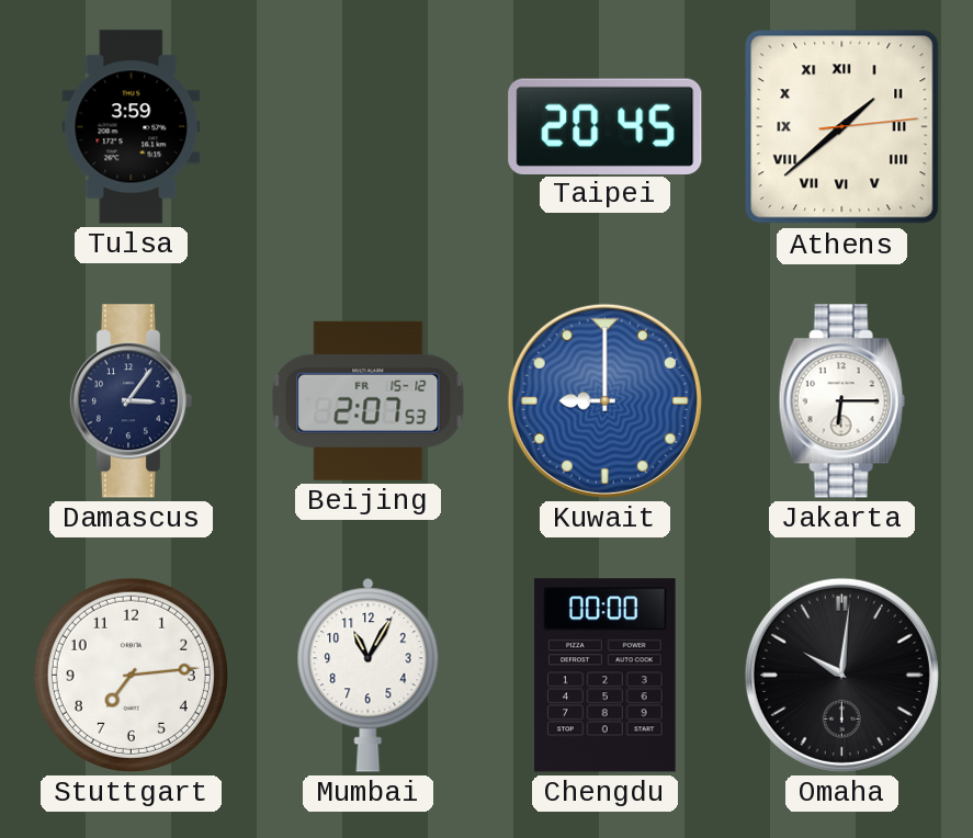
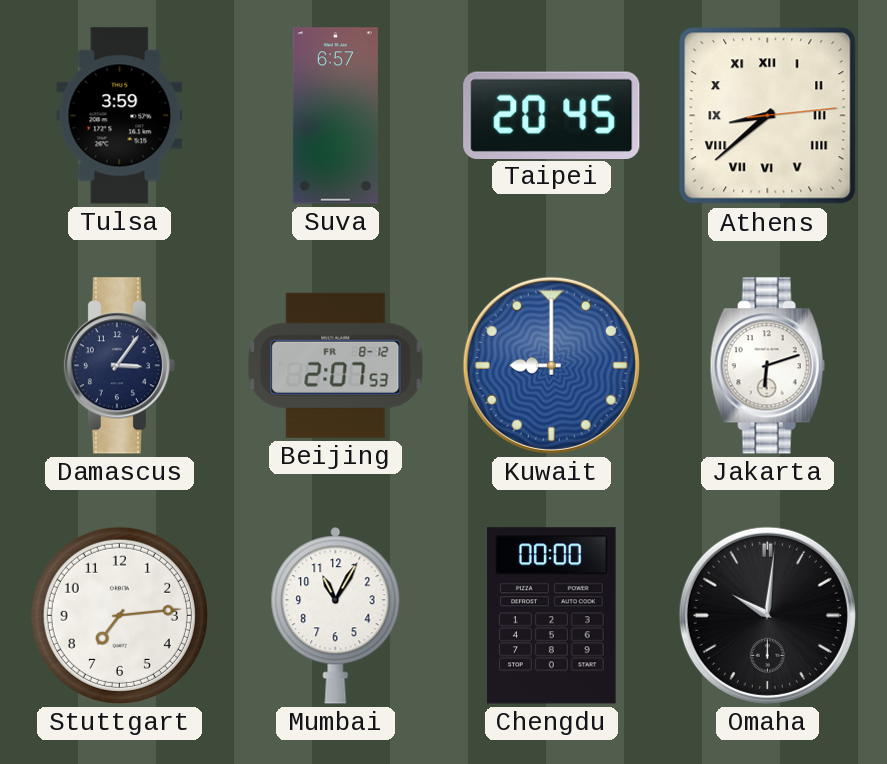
Suva: none -> 6:57
Athens: 1:38 -> 8:38
Beijing date: FR 15-12 -> FR 8-12
Jakarta: 6:15 -> 6:12
